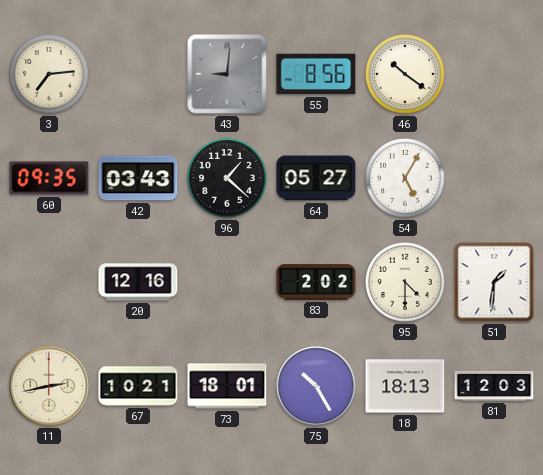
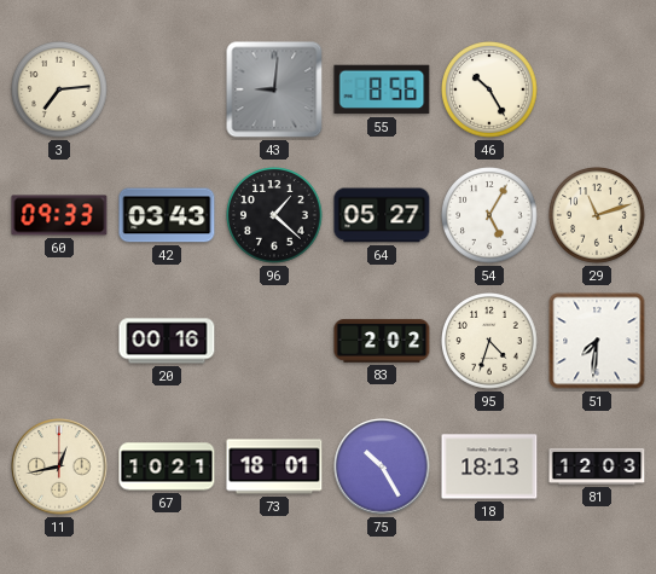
46: 10:21 -> 10:25
60: 09:35 -> 09:33
29: none -> 11:12
20: 12:16 -> 00:16
95: 4:30 -> 4:33
51: 1:31 -> 7:31
11: 2:43 -> 12:43
